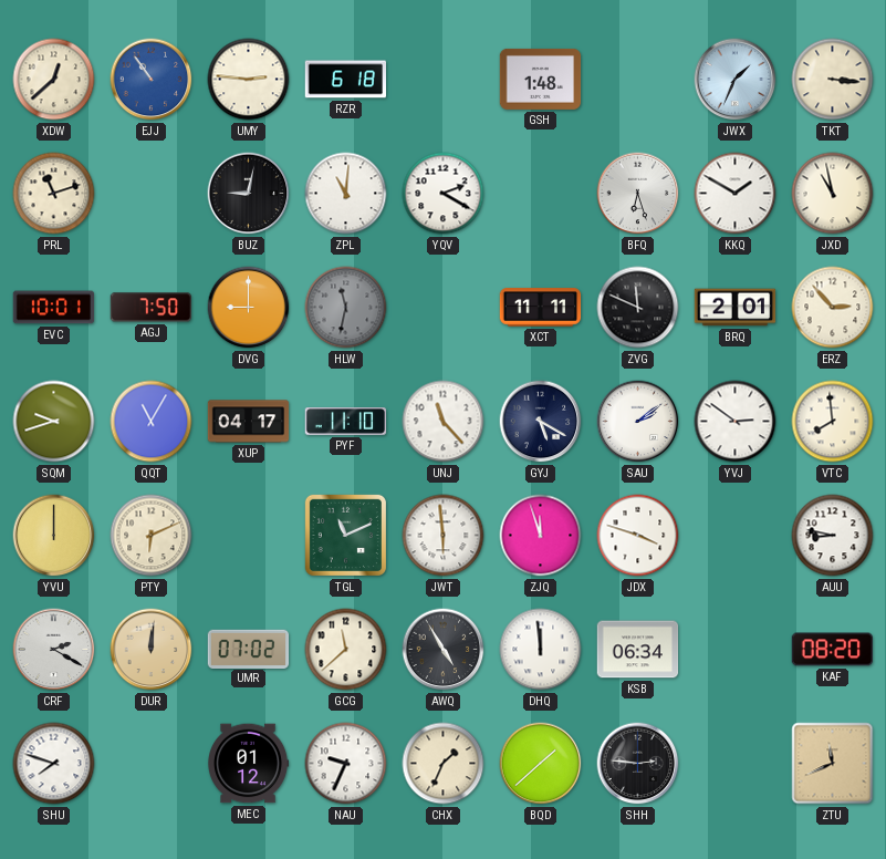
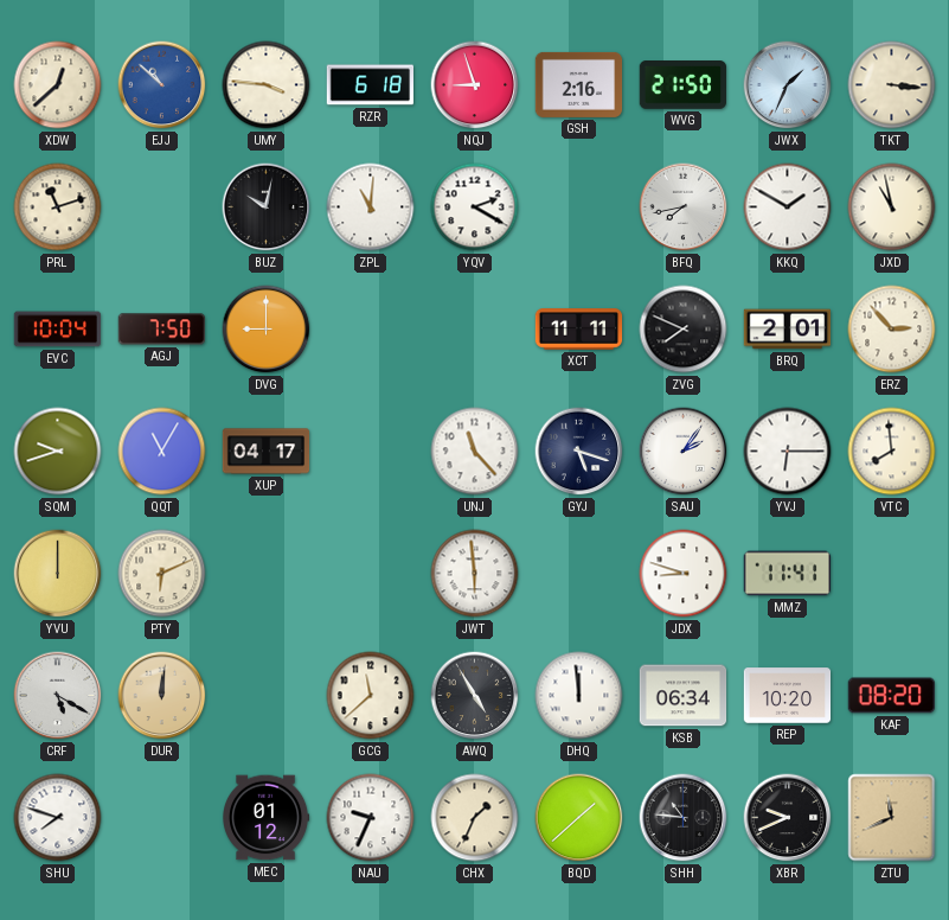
EJJ: 10:54 -> 10:52
UMY: 2:46 -> 3:46
NQJ: none -> 8:57
GSH: 1:48 -> 2:16
WVG: none -> 21:50
BUZ: 9:02 -> 10:02
BFQ: 6:27 -> 7:43
EVC: 10:01 -> 10:04
HLW: 11:32 -> none
ZVG: 11:49 -> 7:49
PYF: 11:10 -> none
GYJ: 5:20 -> 5:18
SAU: 2:09 -> 2:06
YVJ: 2:51 -> 6:15
TGL: 11:11 -> none
ZJQ: 11:57 -> none
JDX: 3:48 -> 8:48
MMZ: none -> 11:41
AUU: 8:47 -> none
CRF: 2:20 -> 5:20
UMR: 07:02 -> none
REP: none -> 10:20
SHH: 2:46 -> 10:46
XBR: none -> 9:41
